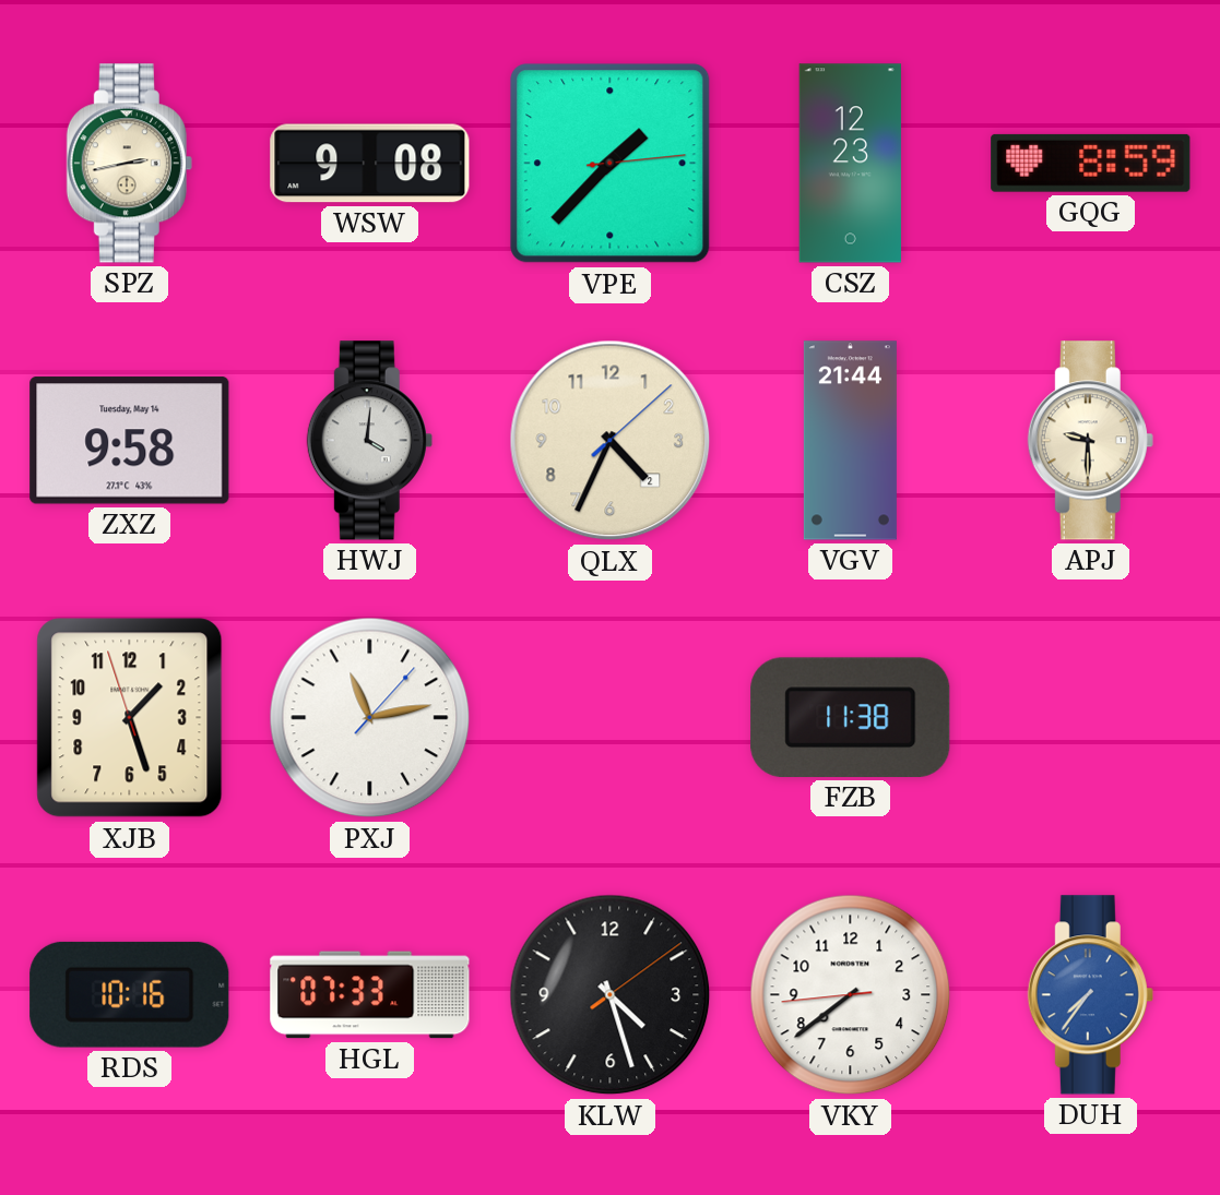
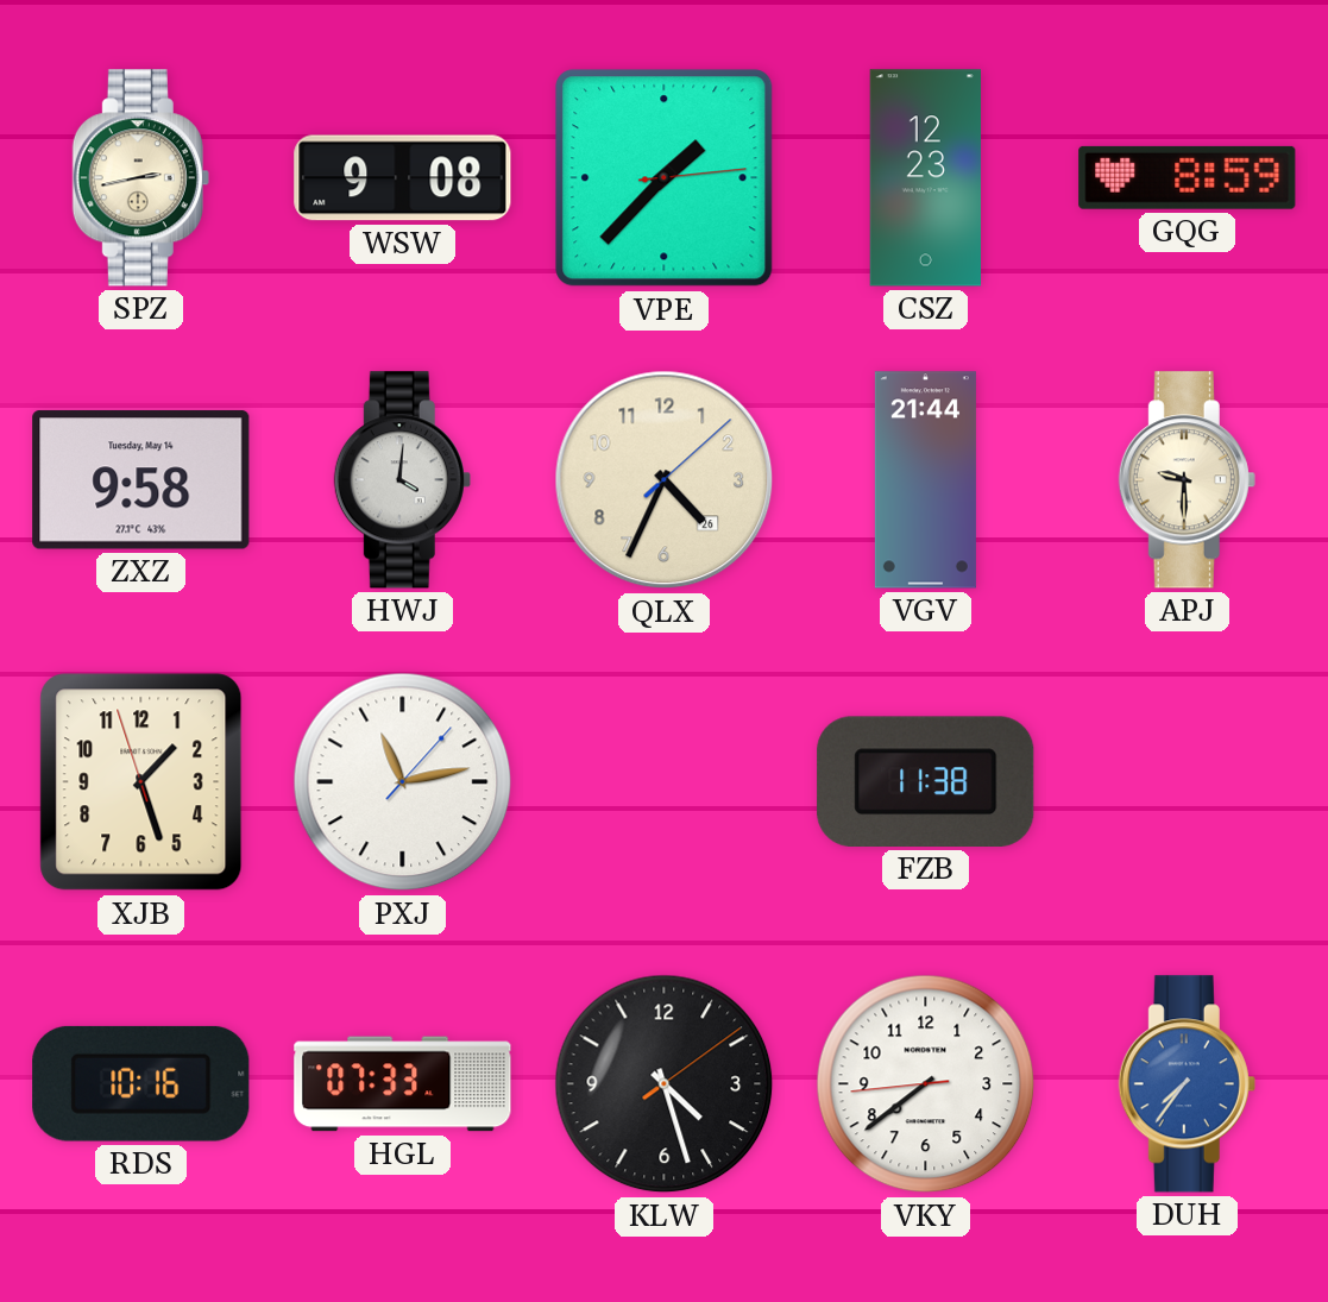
QLX date: 2 -> 26
